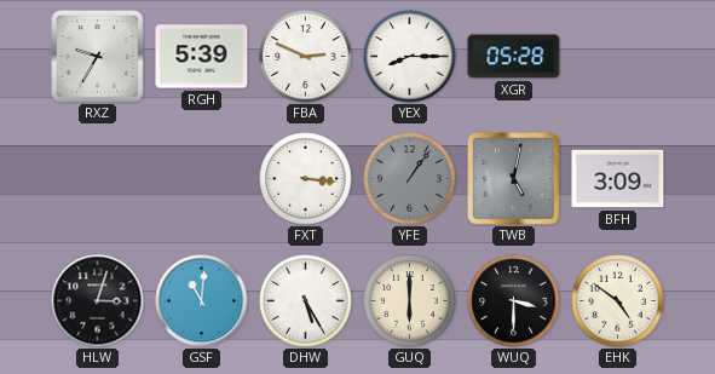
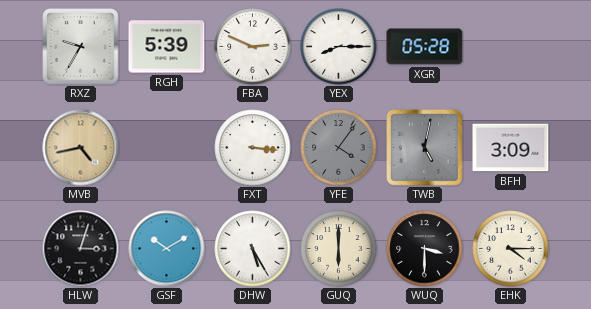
MVB: none -> 4:43
YFE: 1:06 -> 4:06
GSF: 11:01 -> 10:10
EHK: 4:51 -> 4:15
